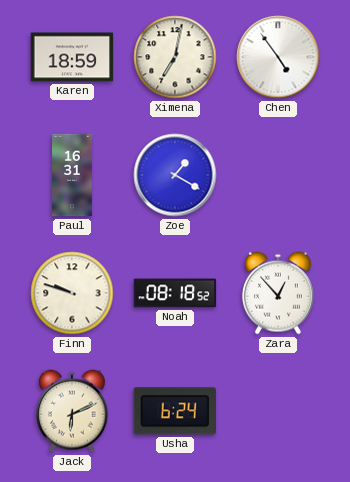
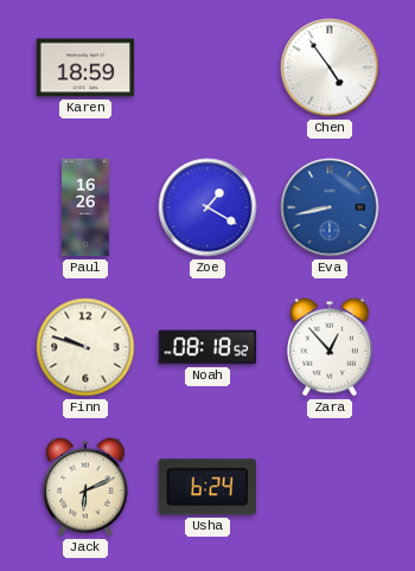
Ximena: 7:02 -> none
Paul: 16:31 -> 16:26
Eva: none -> 8:43
